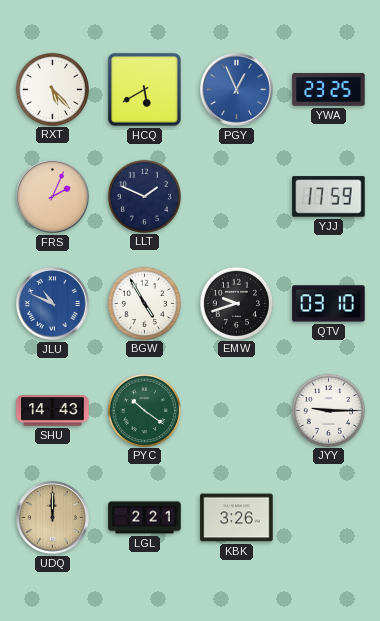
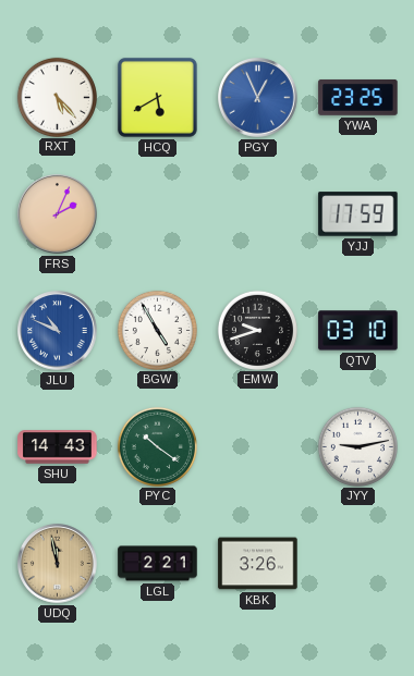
LLT: 1:49 -> none
JYY: 9:15 -> 9:13
UDQ: 12:00 -> 11:58
